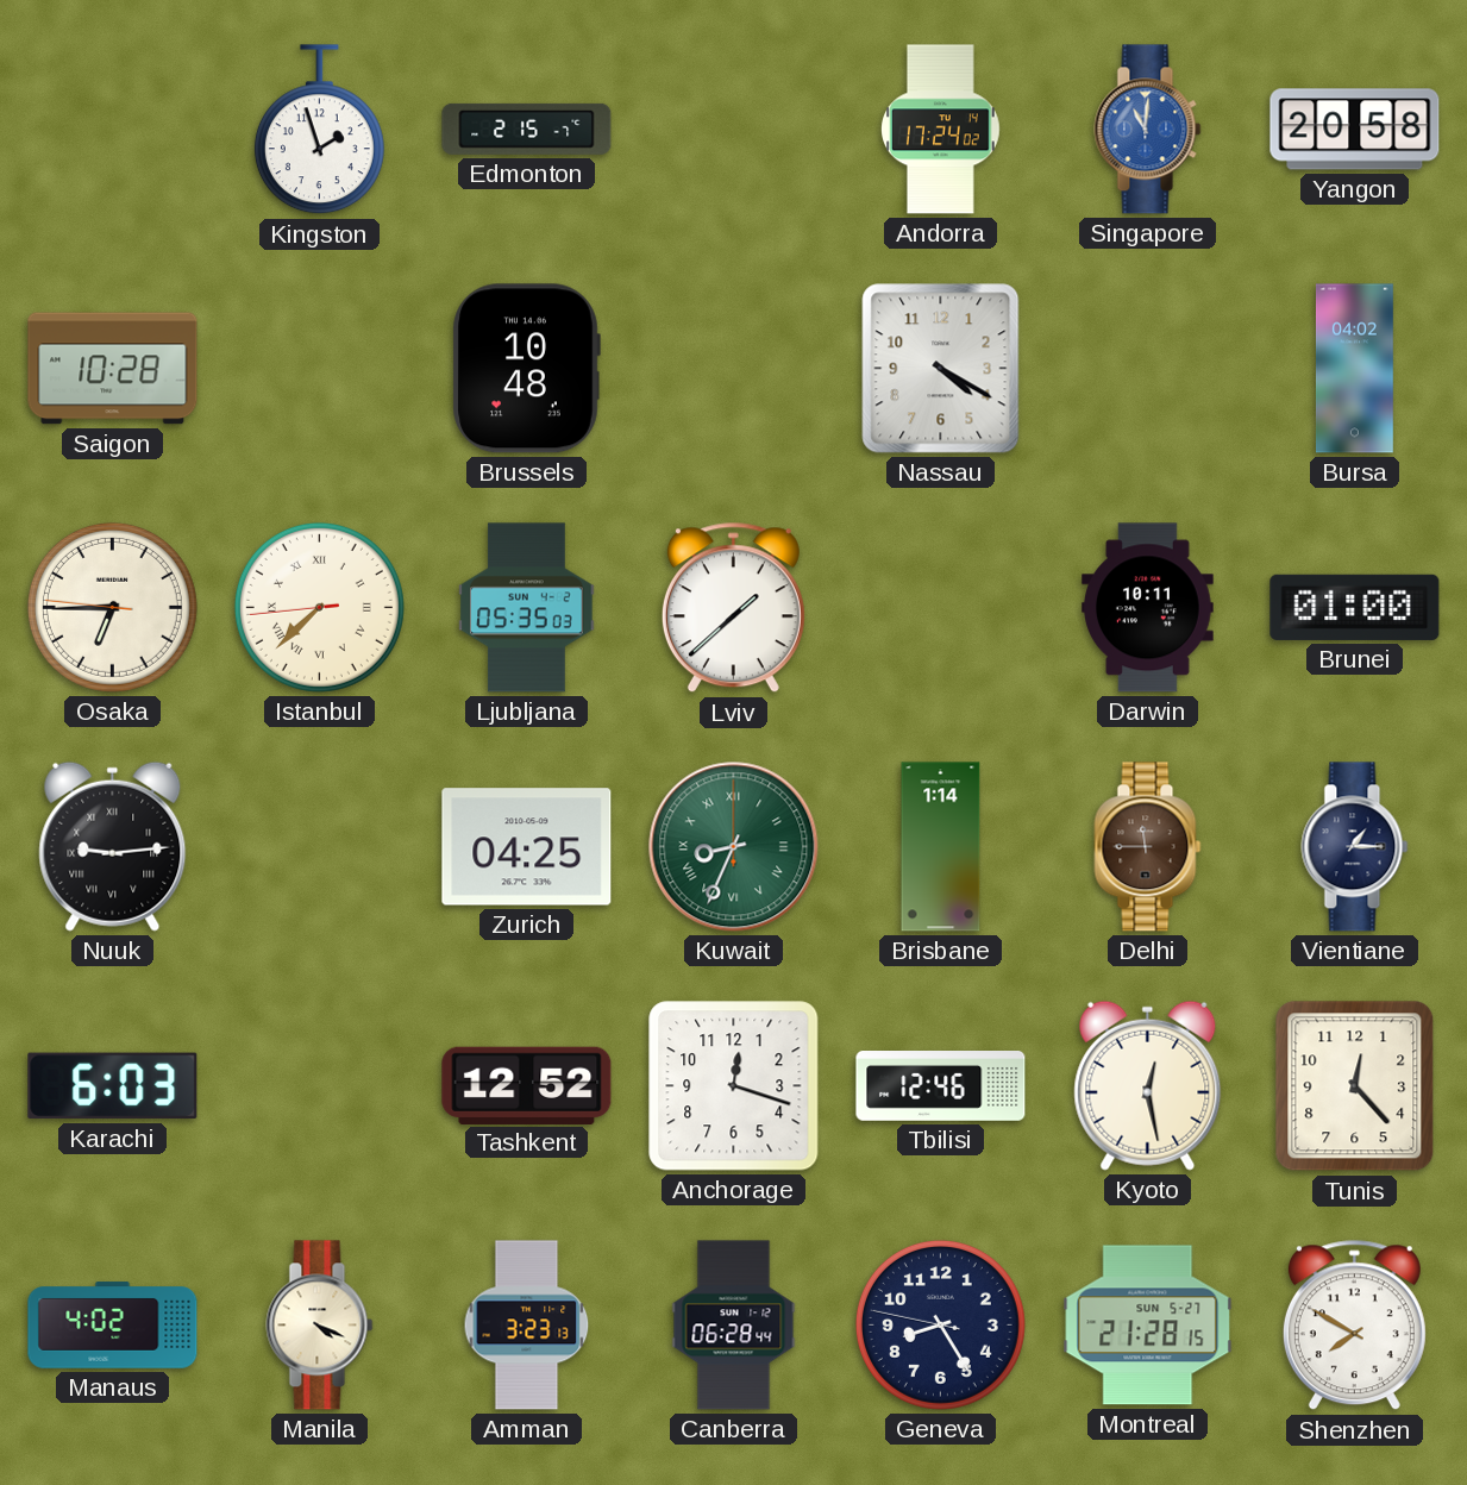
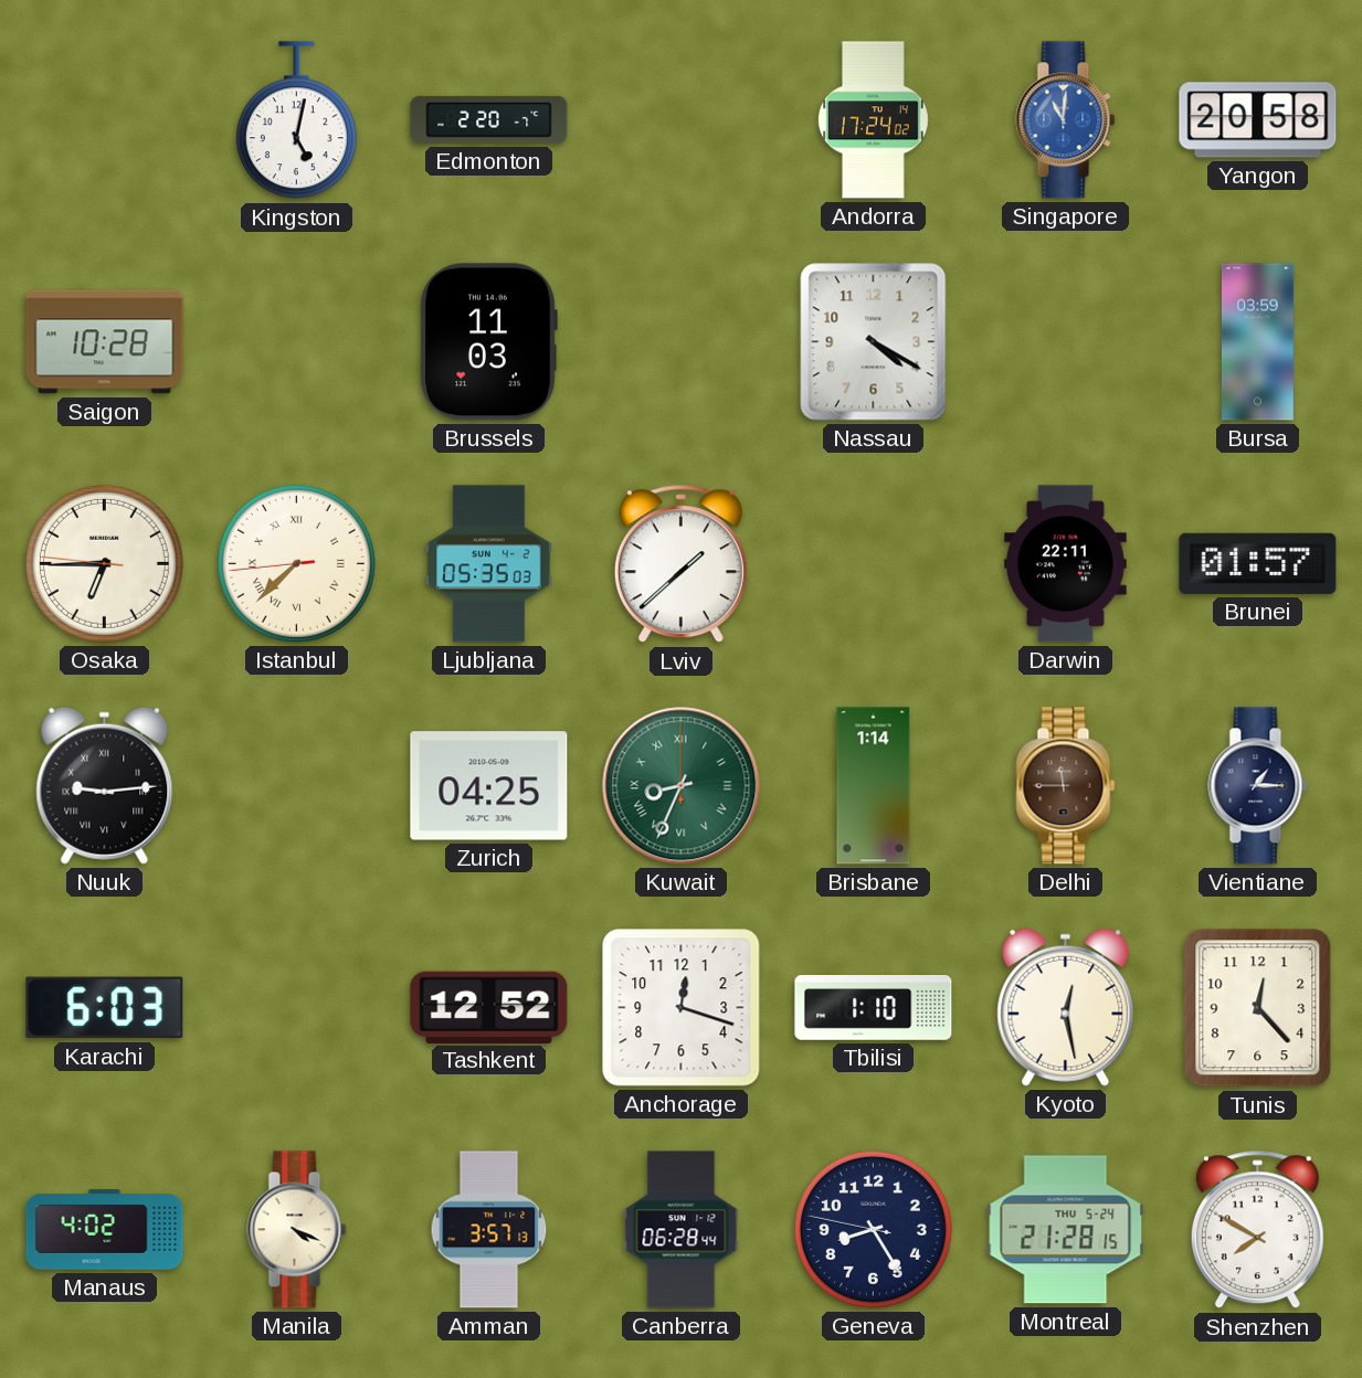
Kingston: 1:57 -> 5:02
Edmonton: 2:15 -> 2:20
Brussels: 10:48 -> 11:03
Bursa: 04:02 -> 03:59
Darwin: 10:11 -> 22:11
Brunei: 01:00 -> 01:57
Tbilisi: 12:46 -> 1:10
Amman: 3:23 -> 3:57
Montreal date: SUN 5-27 -> THU 5-24
